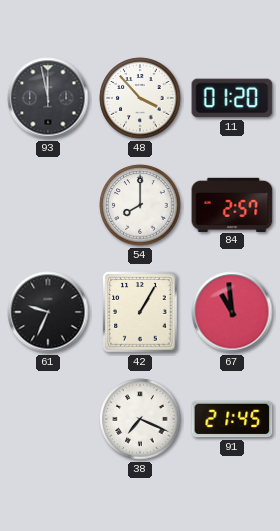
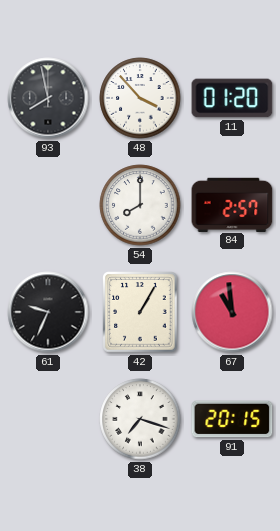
93: 11:58 -> 7:58
38: 7:19 -> 7:18
91: 21:45 -> 20:15
